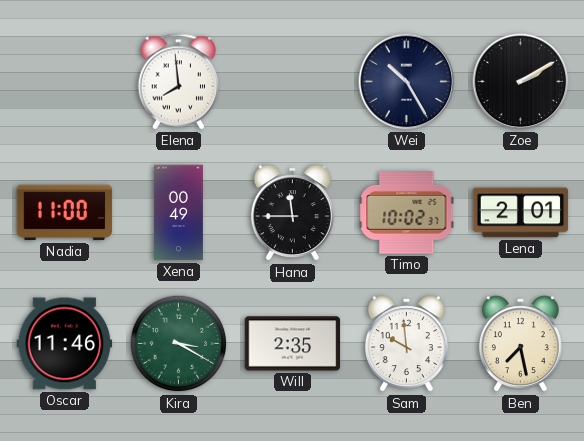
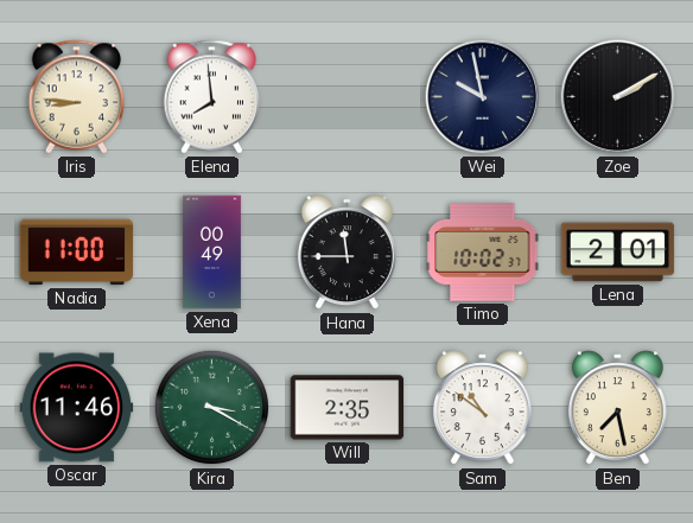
Iris: none -> 8:46
Wei: 10:25 -> 9:58
Sam: 9:59 -> 10:51
